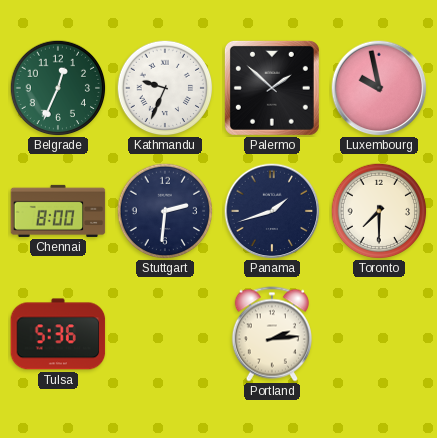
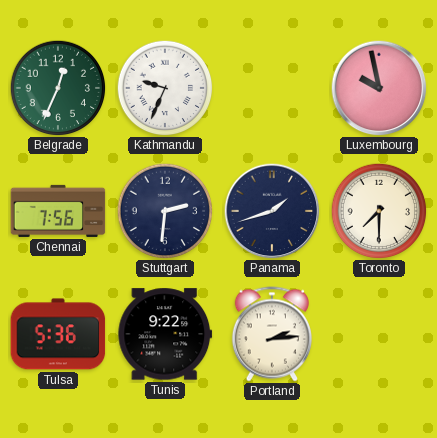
Palermo: 1:52 -> none
Chennai: 8:00 -> 7:56
Tunis: none -> 9:22
